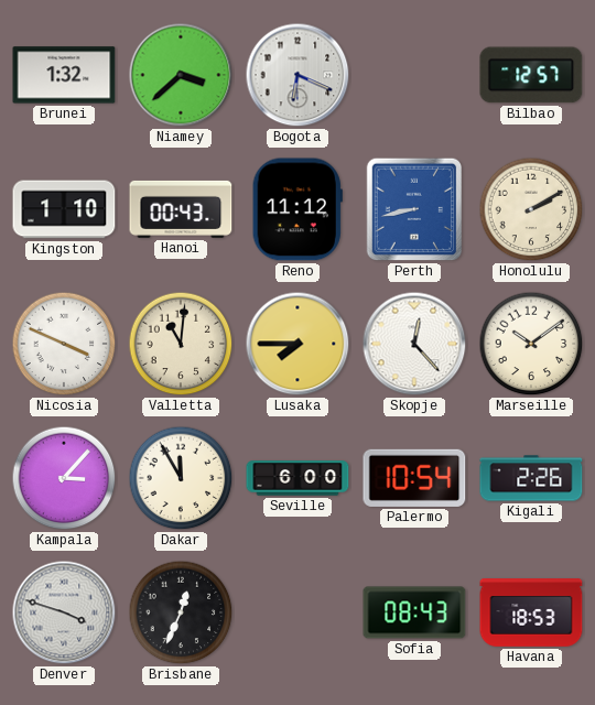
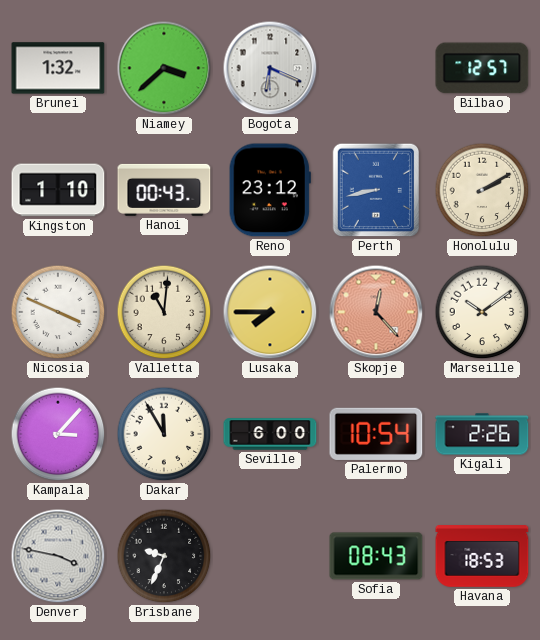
Reno: 11:12 -> 23:12
Skopje dial: white -> salmon
Denver: 3:48 -> 3:47
Brisbane: 12:34 -> 9:34
